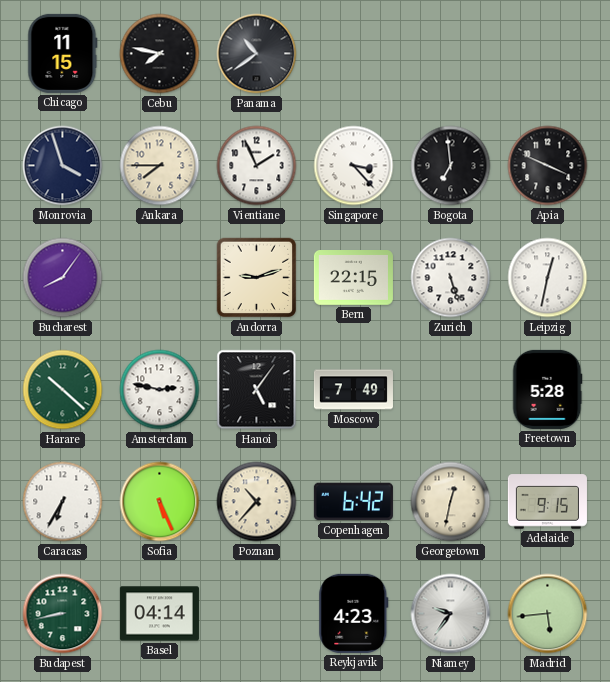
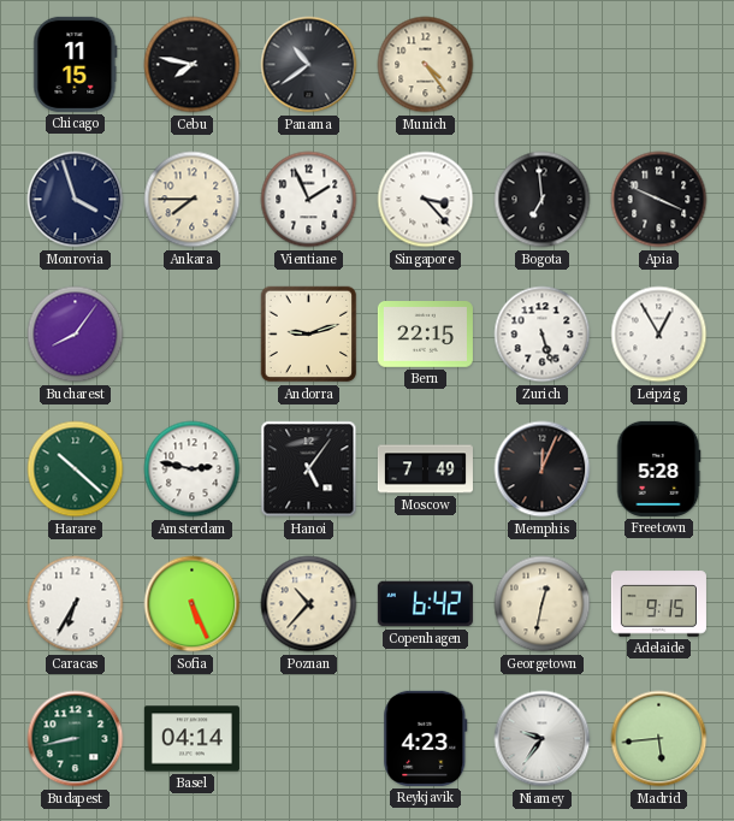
Munich: none -> 4:24
Leipzig: 12:32 -> 12:55
Memphis: none -> 12:04
